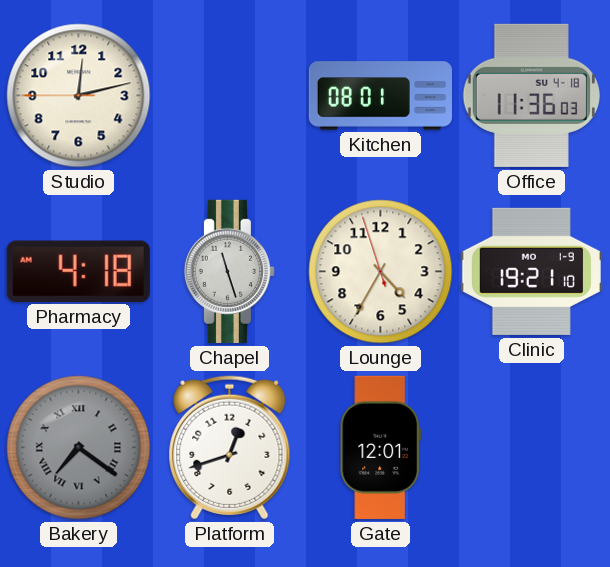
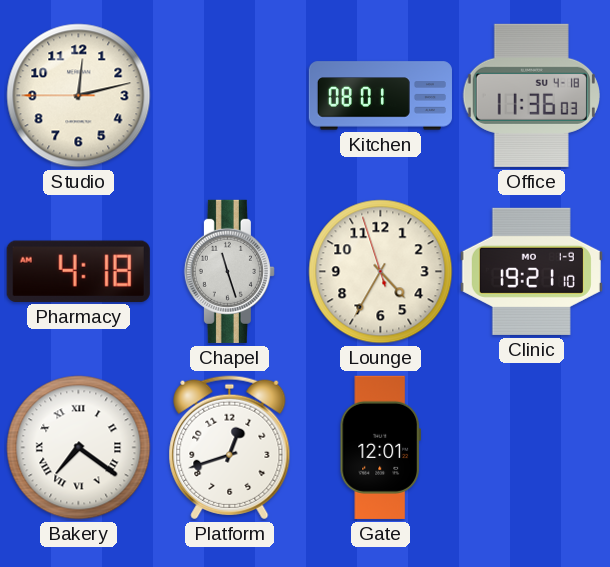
Bakery dial: grey -> white
